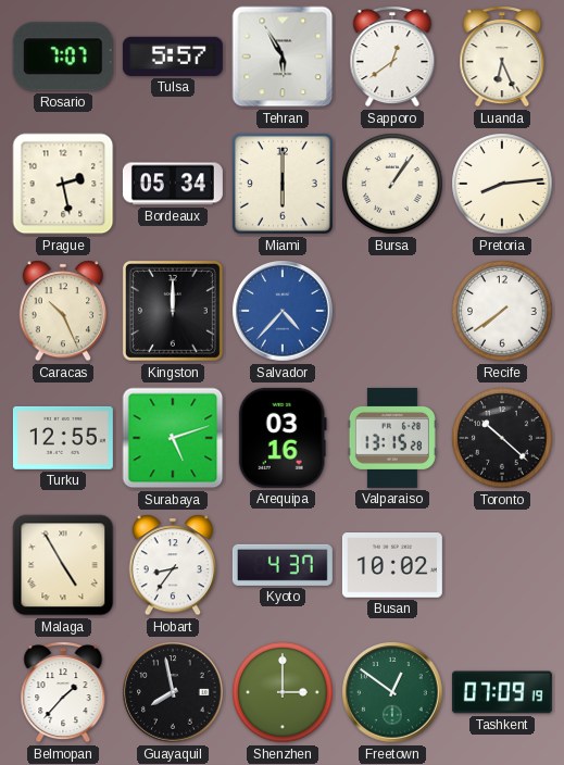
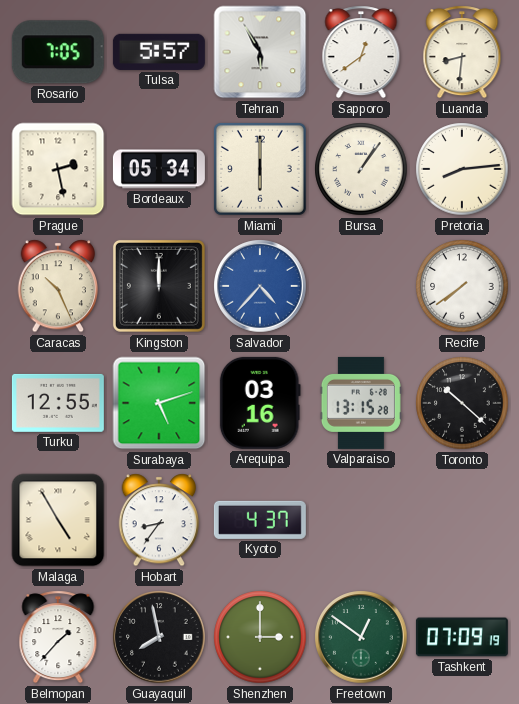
Rosario: 7:07 -> 7:05
Luanda: 6:26 -> 8:31
Busan: 10:02 -> none
